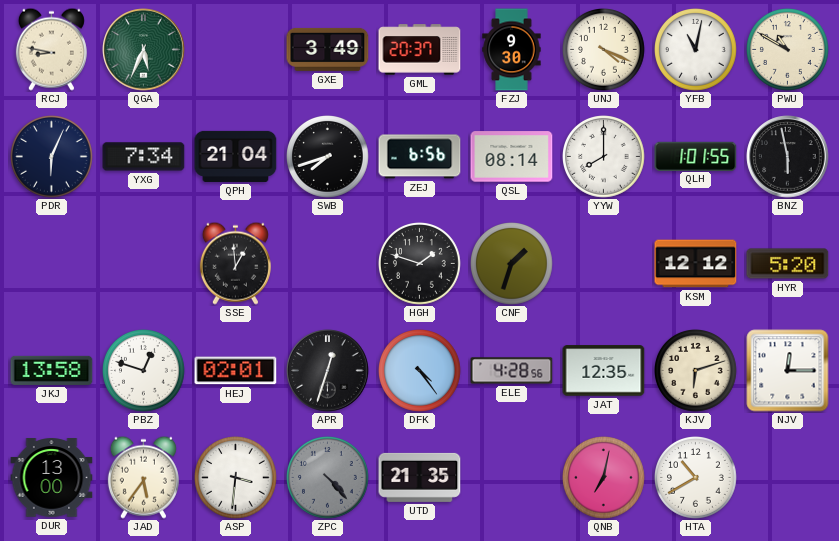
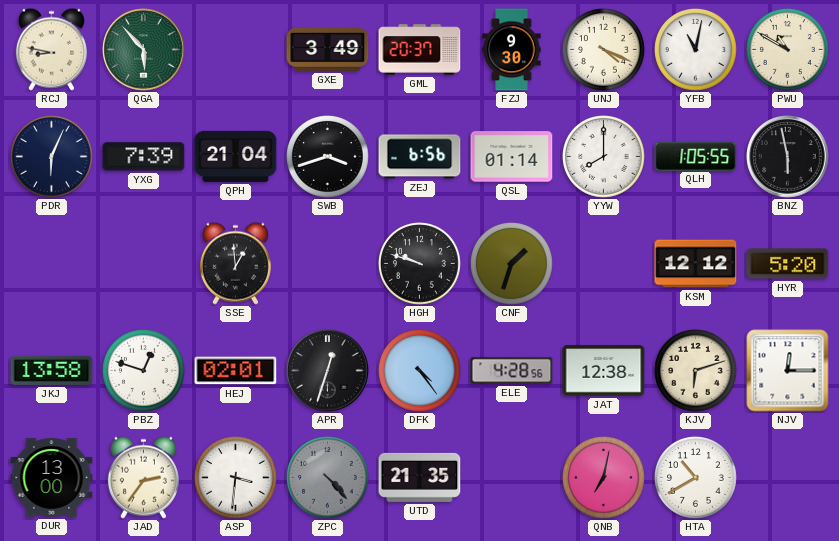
QGA: 5:34 -> 5:53
YXG: 7:34 -> 7:39
SWB: 7:42 -> 3:42
QSL: 08:14 -> 01:14
QLH: 1:01 -> 1:05
HGH: 1:48 -> 9:48
JAT: 12:35 -> 12:38
JAD: 5:36 -> 2:36
